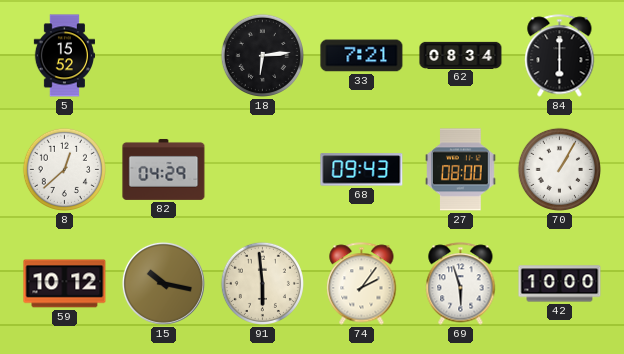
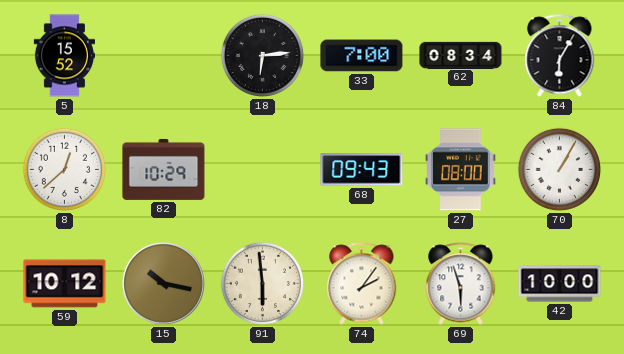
33: 7:21 -> 7:00
84: 6:00 -> 6:05
82: 04:29 -> 10:29
